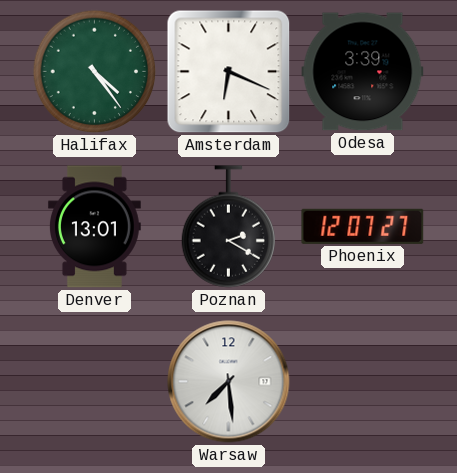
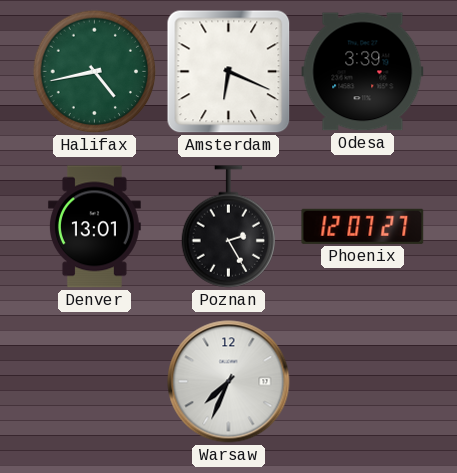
Halifax: 4:24 -> 4:43
Poznan: 2:20 -> 2:25
Warsaw: 7:29 -> 7:34
